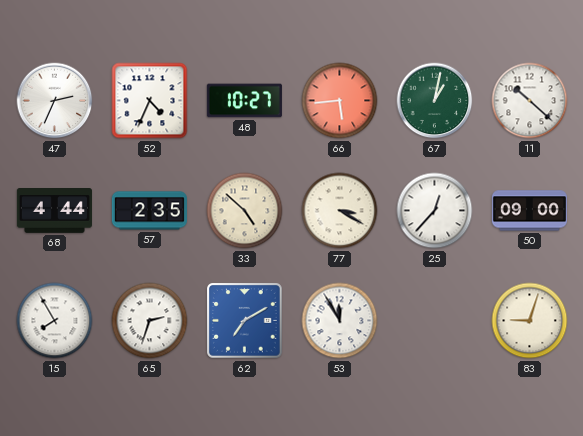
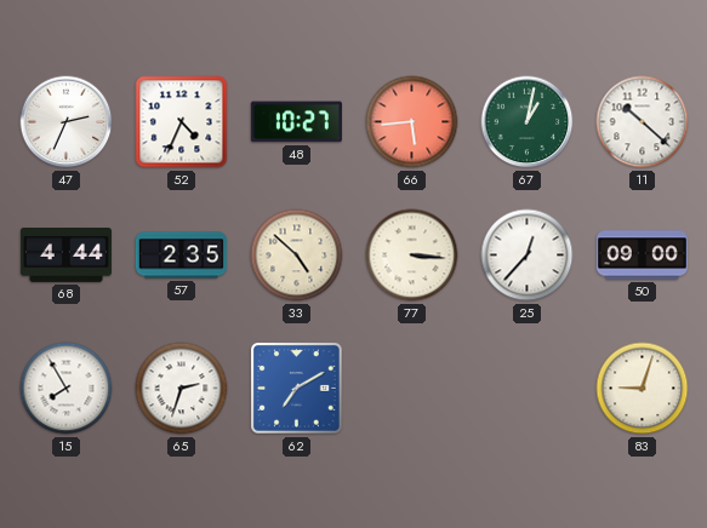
77: 3:20 -> 3:16
53: 11:55 -> none
